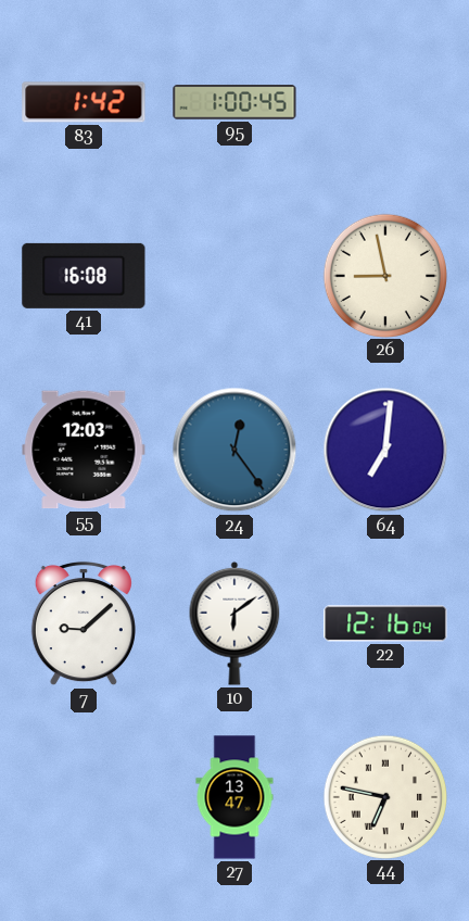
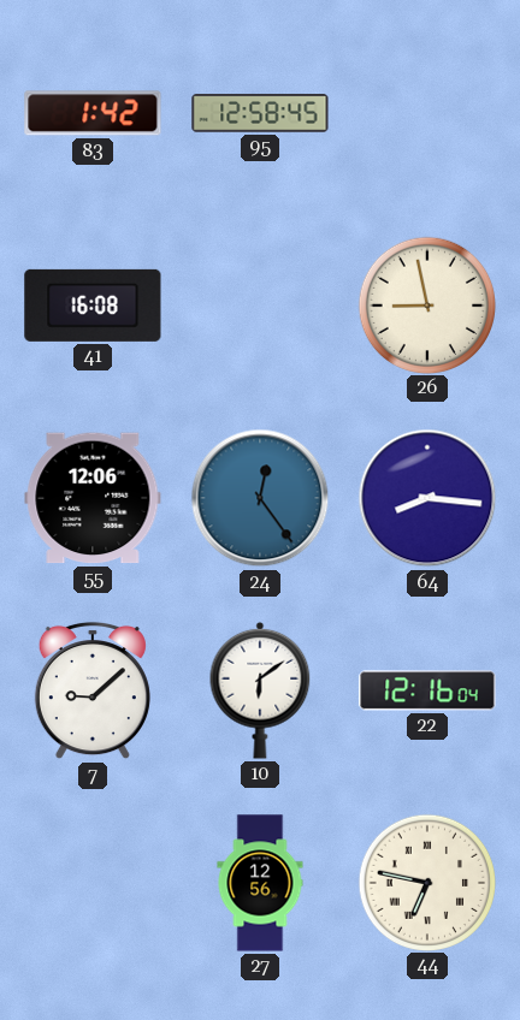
95: 1:00 -> 12:58
55: 12:03 -> 12:06
64: 7:01 -> 8:16
27: 13:47 -> 12:56
